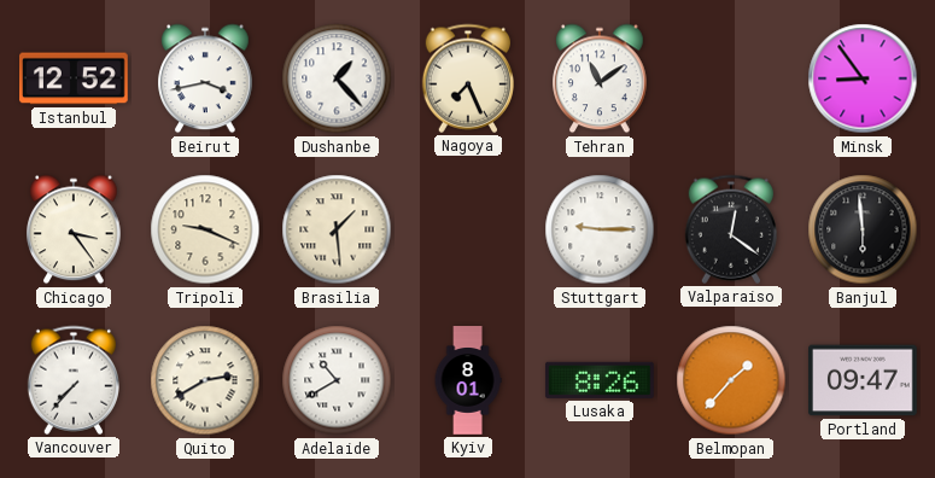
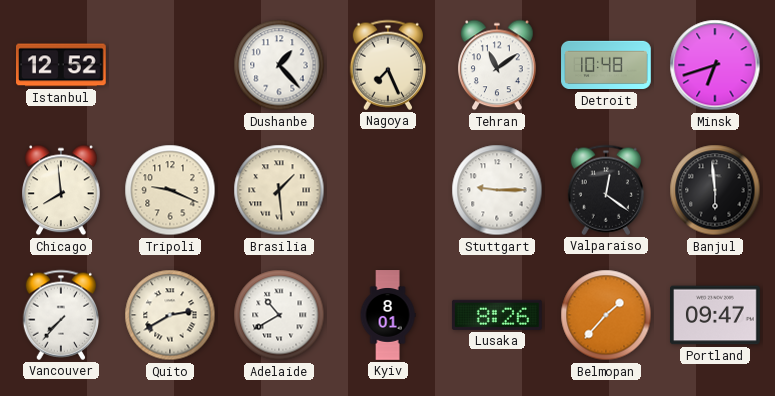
Beirut: 3:43 -> none
Detroit: none -> 10:48
Minsk: 8:54 -> 6:42
Chicago: 3:24 -> 7:59
